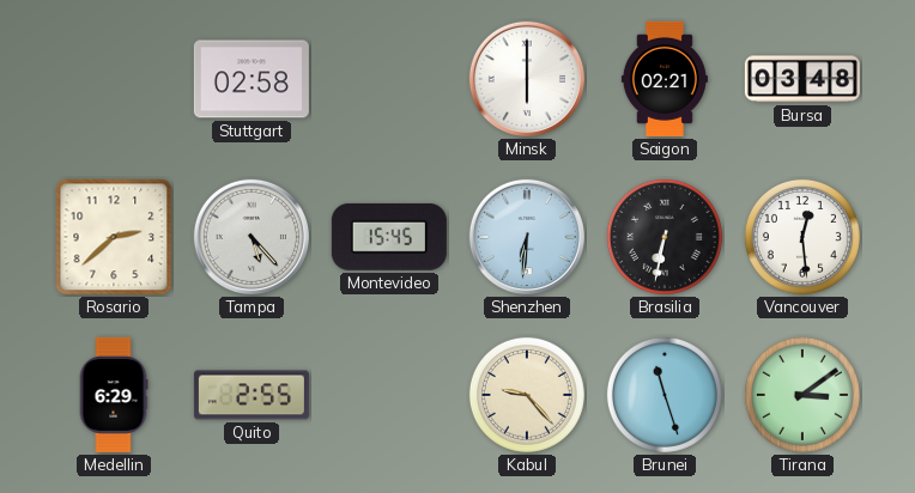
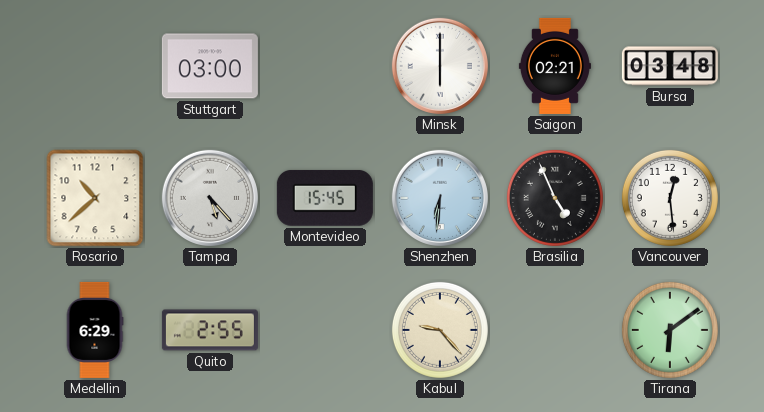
Stuttgart: 02:58 -> 03:00
Rosario: 2:38 -> 10:38
Brasilia: 6:32 -> 4:56
Brunei: 11:27 -> none
Tirana: 3:09 -> 6:09
